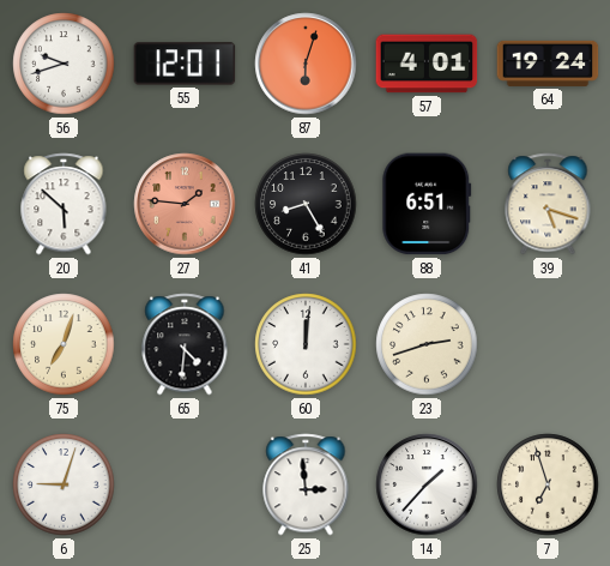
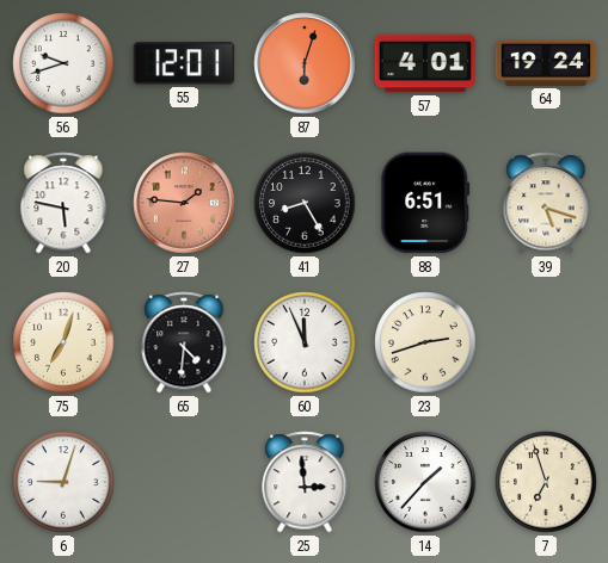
20: 5:52 -> 5:47
60: 12:01 -> 11:56
